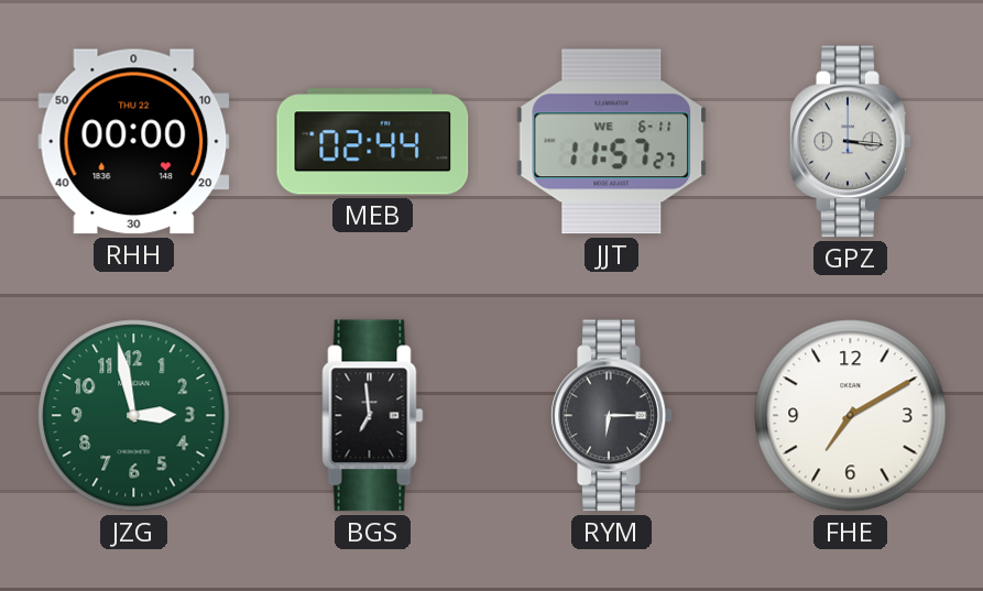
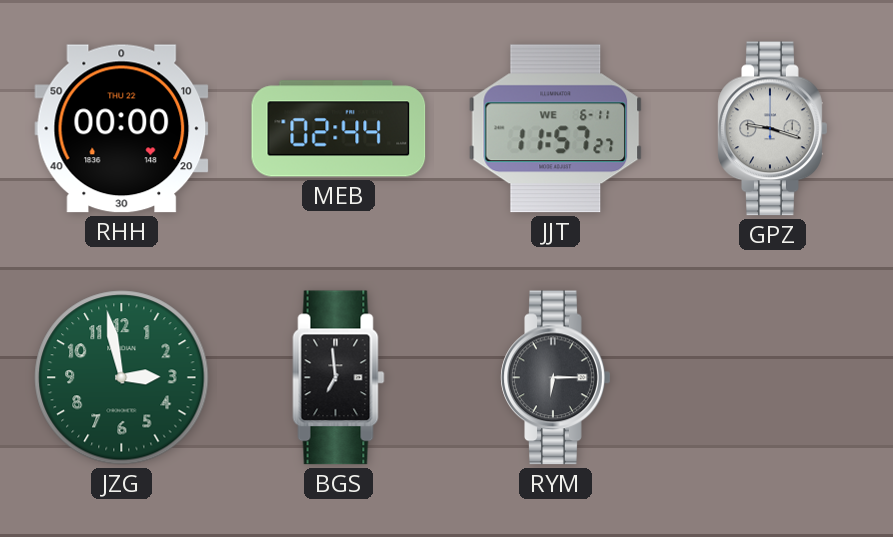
GPZ: 3:16 -> 9:18
FHE: 7:10 -> none
